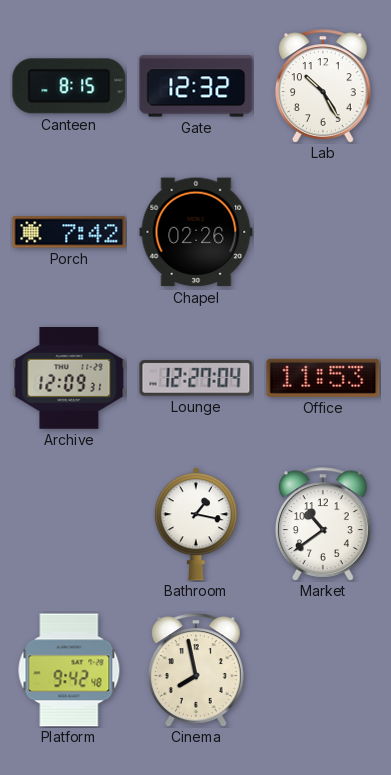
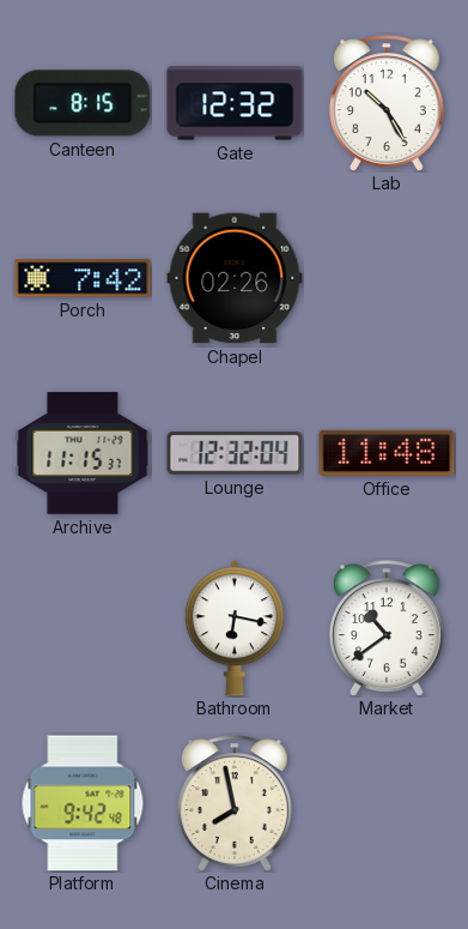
Archive: 12:09 -> 11:15
Lounge: 12:27 -> 12:32
Office: 11:53 -> 11:48
Bathroom: 1:17 -> 6:17
